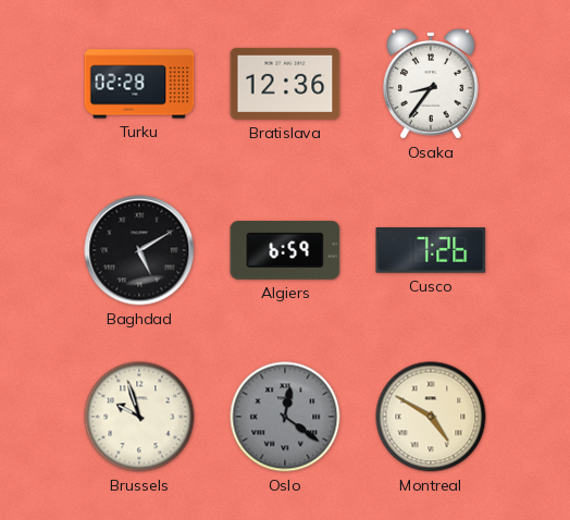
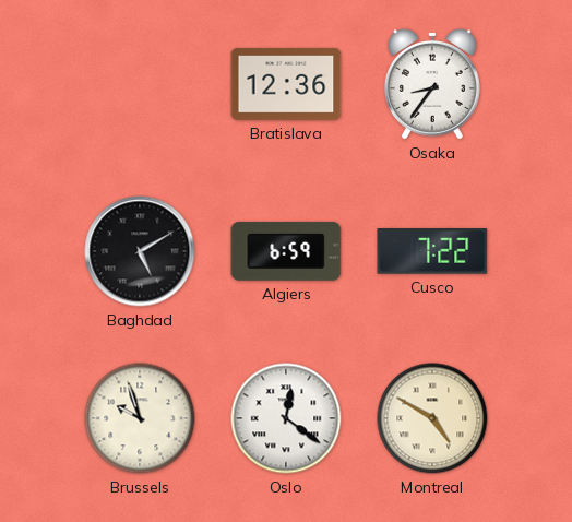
Turku: 02:28 -> none
Cusco: 7:26 -> 7:22
Oslo dial: grey -> white
